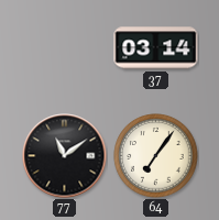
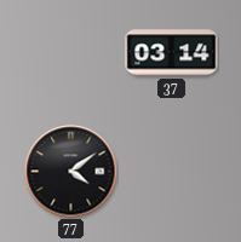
77: 11:09 -> 4:09
64: 7:06 -> none
